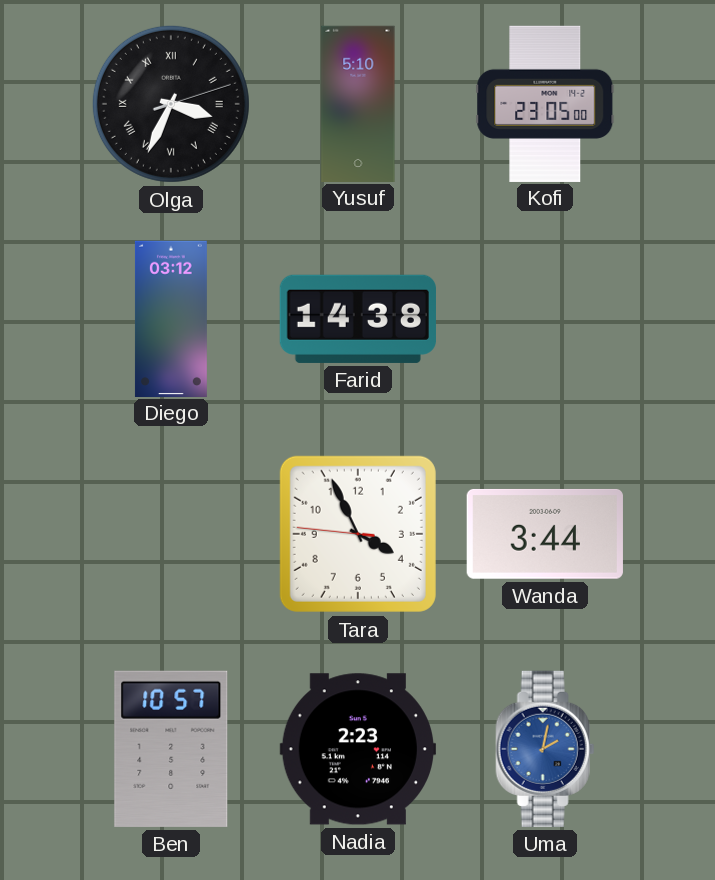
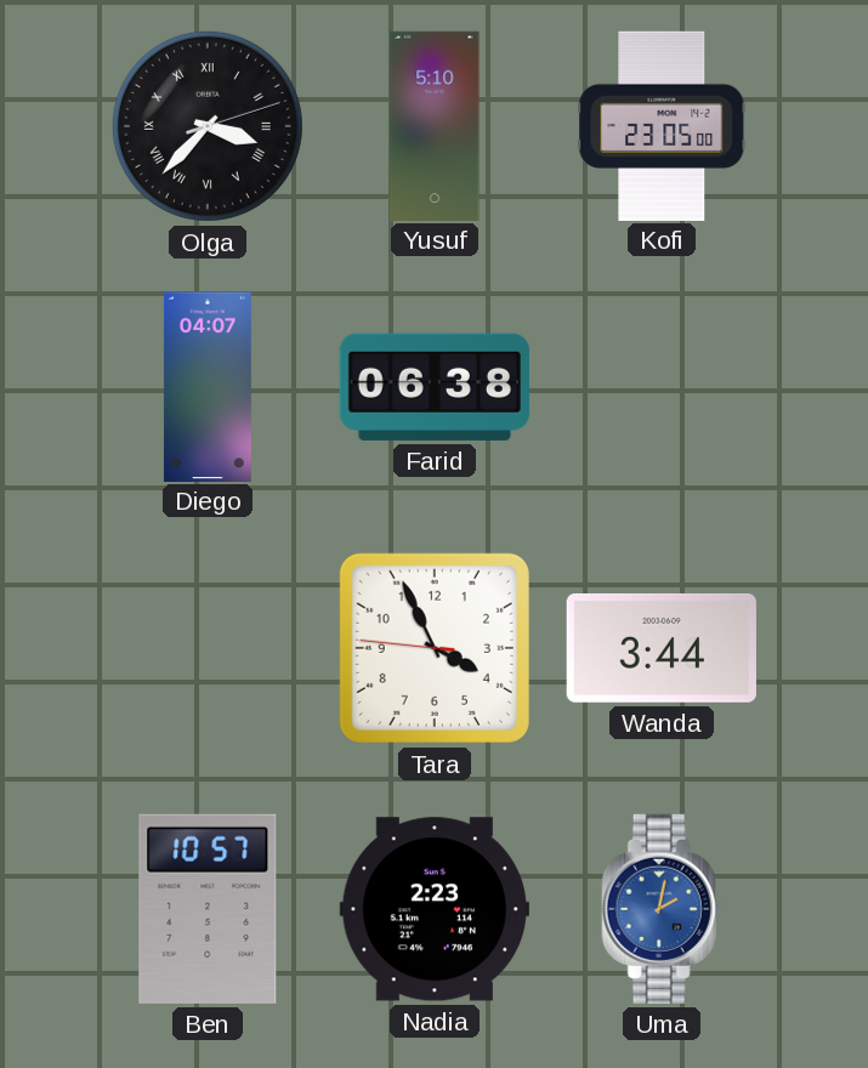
Olga: 3:34 -> 3:37
Diego: 03:12 -> 04:07
Farid: 14:38 -> 06:38
